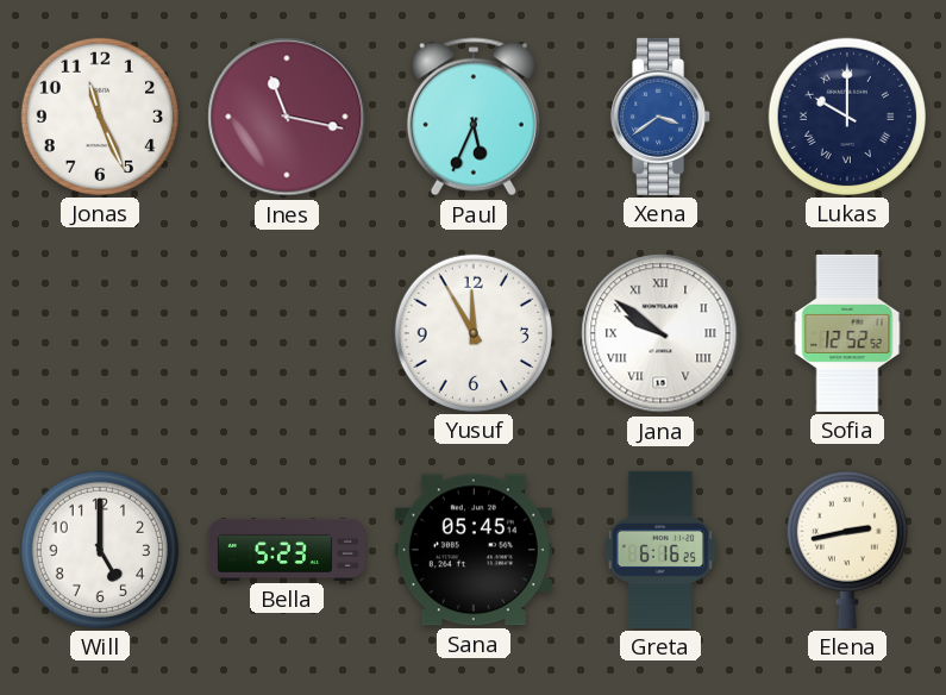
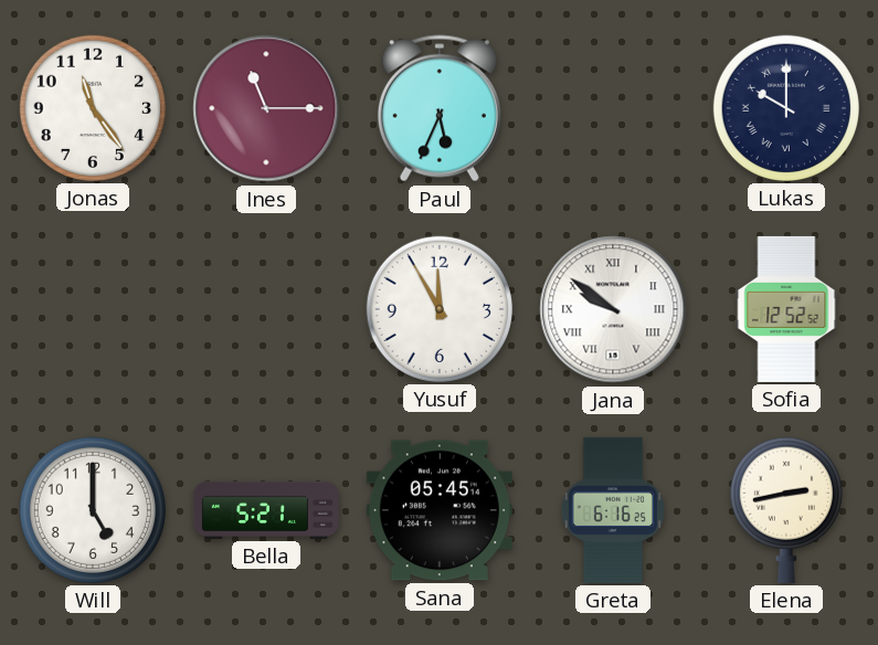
Jonas: 11:26 -> 11:24
Ines: 11:17 -> 11:15
Xena: 3:39 -> none
Bella: 5:23 -> 5:21
